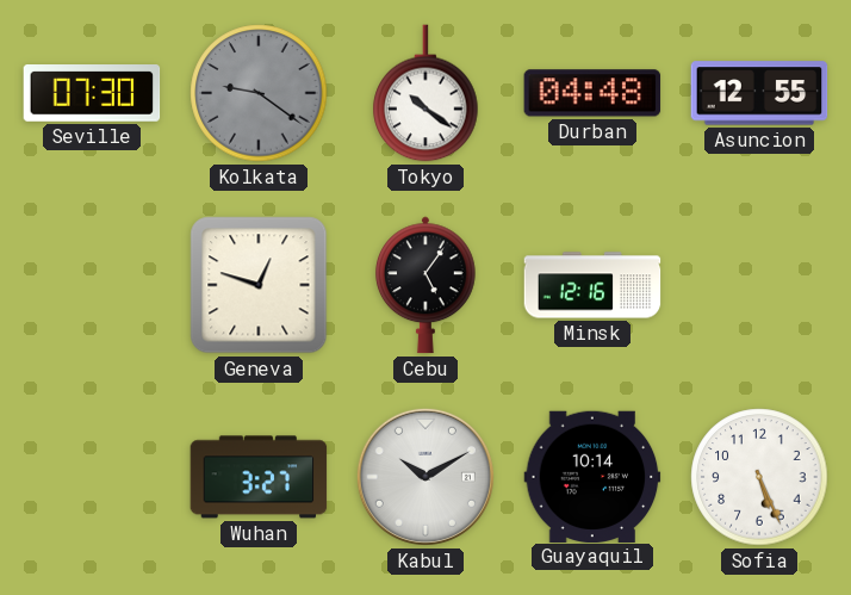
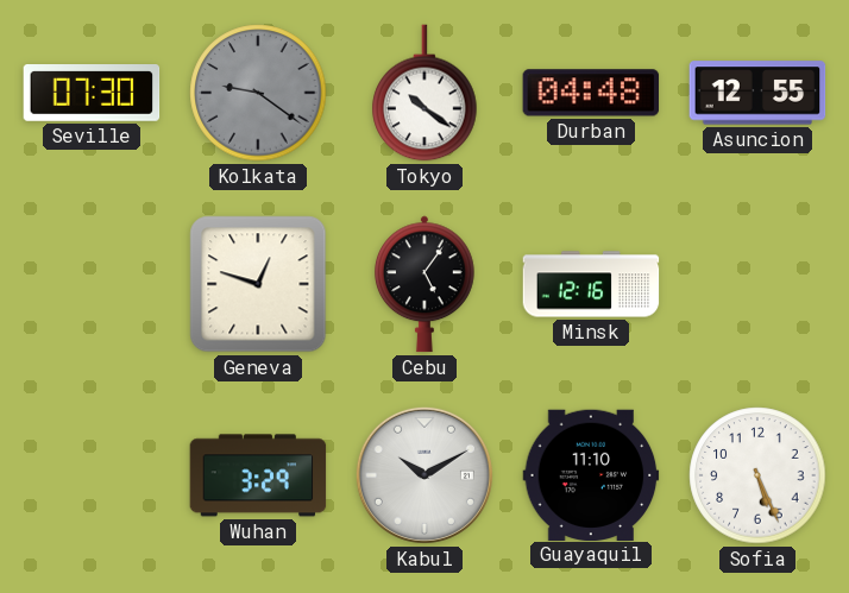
Wuhan: 3:27 -> 3:29
Guayaquil: 10:14 -> 11:10
